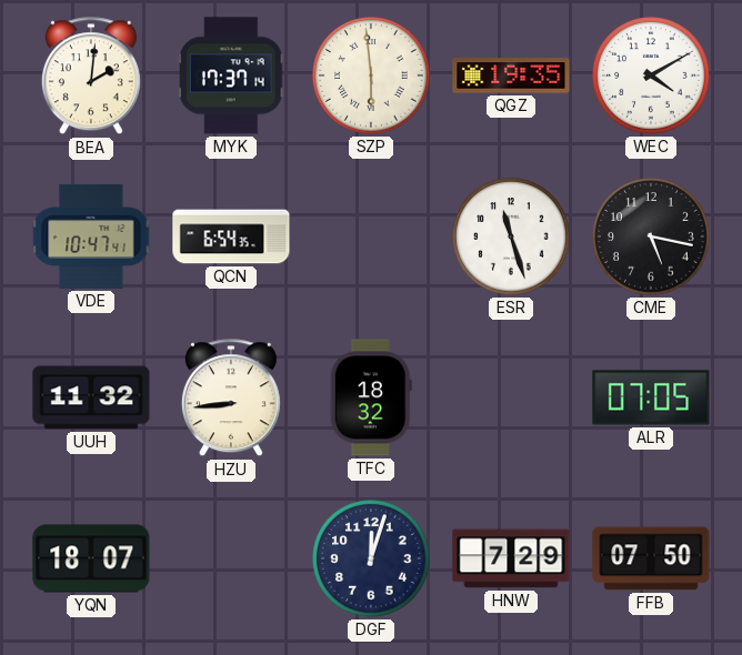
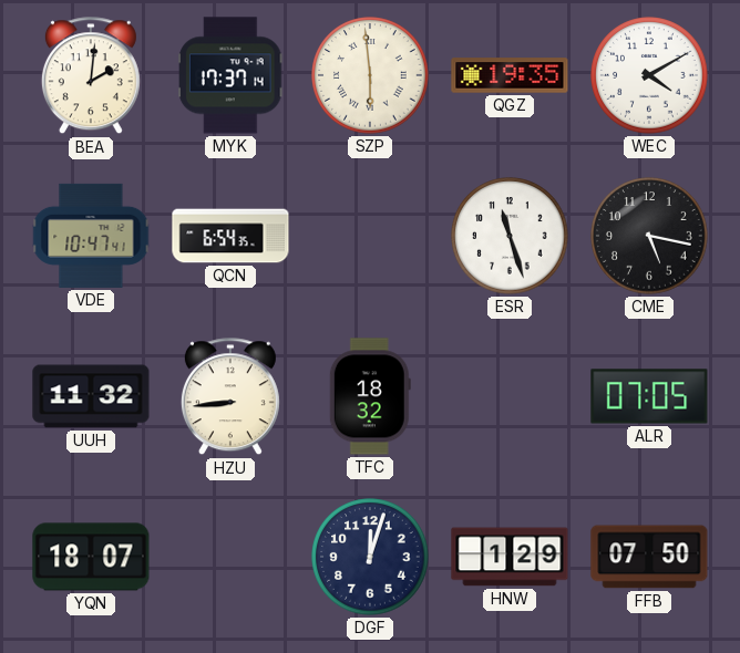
HNW: 7:29 -> 1:29
